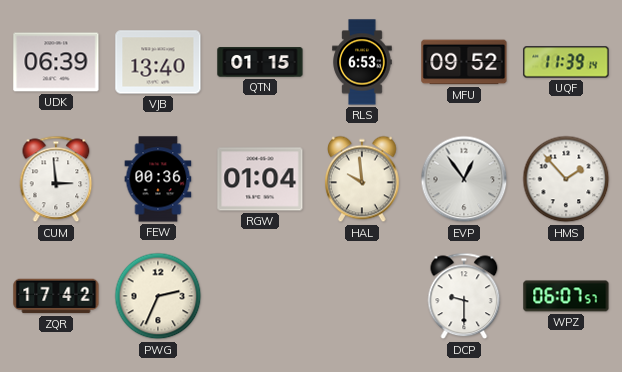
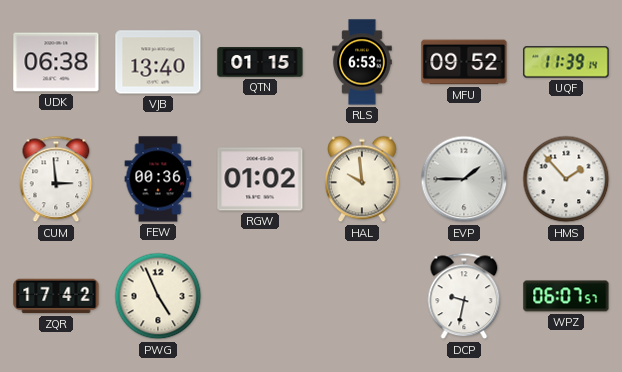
UDK: 06:39 -> 06:38
RGW: 01:04 -> 01:02
EVP: 12:54 -> 1:45
PWG: 2:34 -> 4:56
DCP: 9:30 -> 9:32
